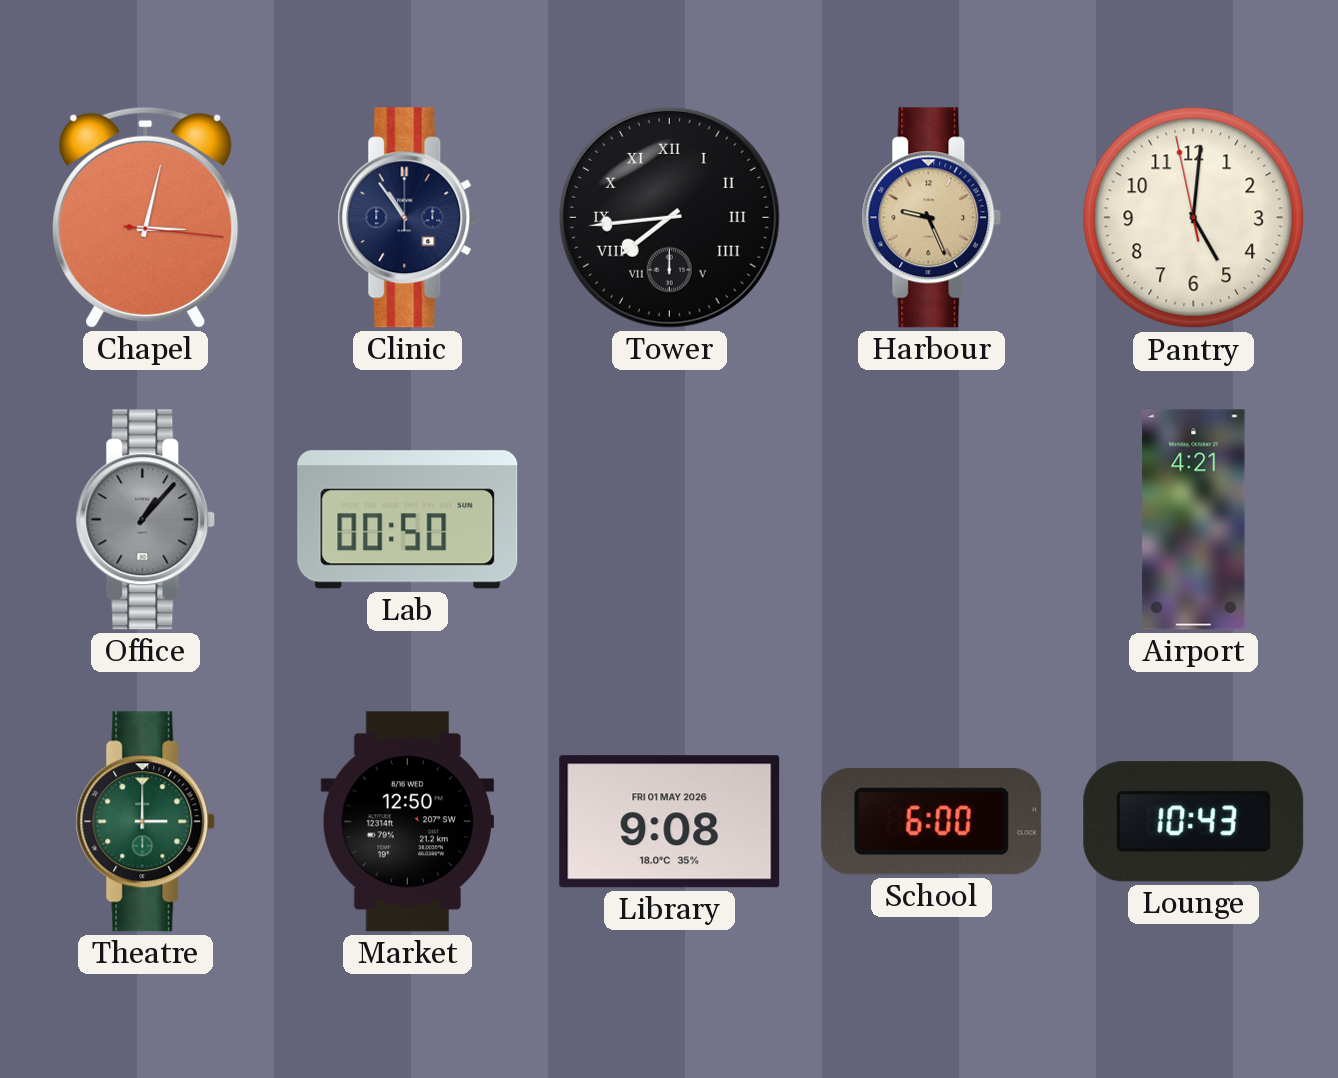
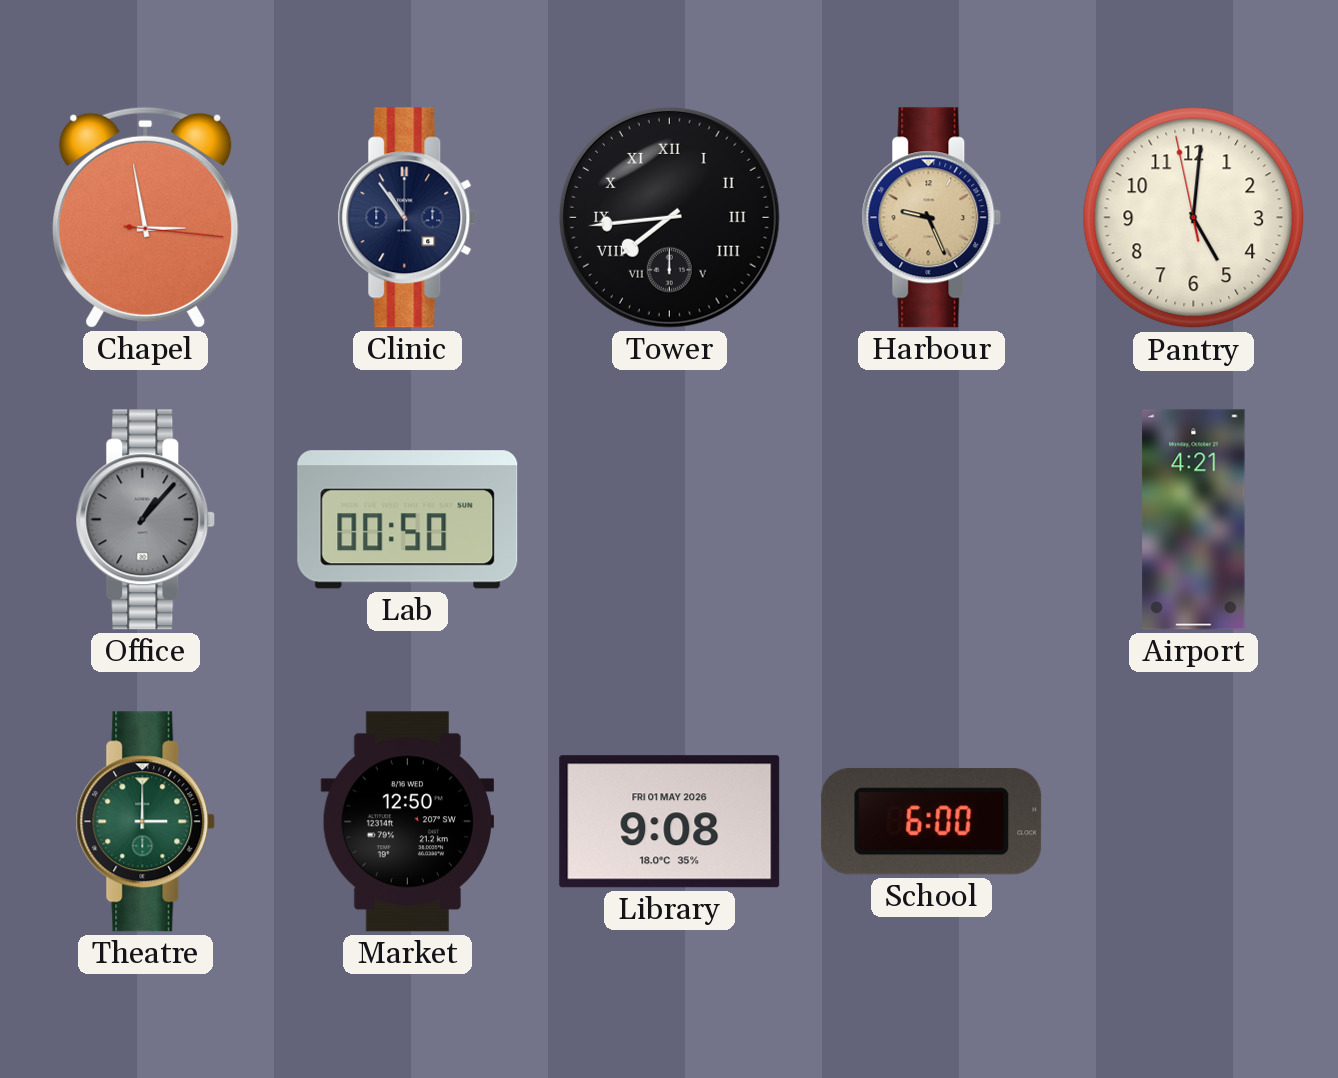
Chapel: 3:02 -> 2:58
Lounge: 10:43 -> none
